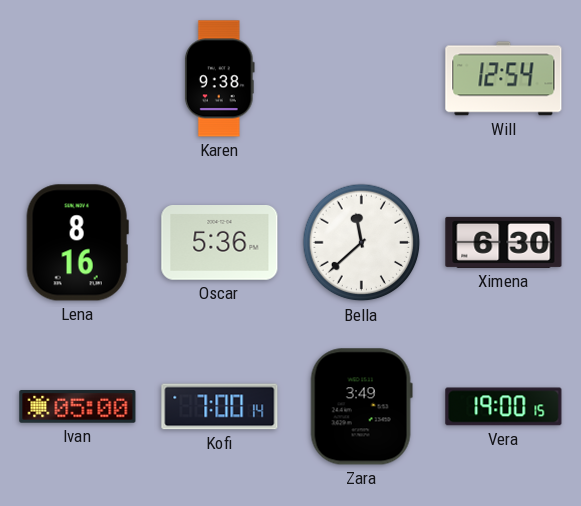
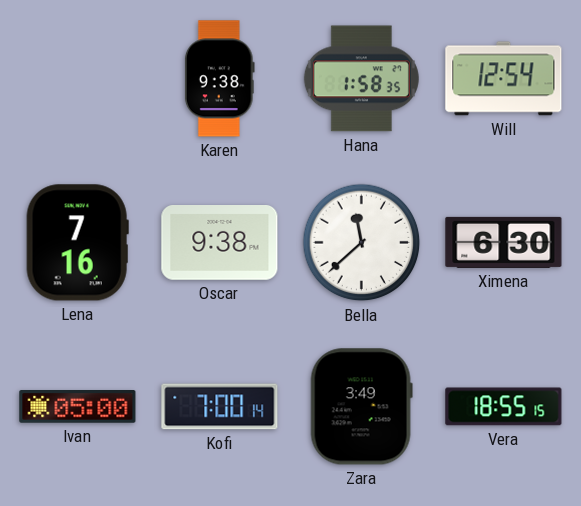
Hana: none -> 1:58
Lena: 8:16 -> 7:16
Oscar: 5:36 -> 9:38
Vera: 19:00 -> 18:55
